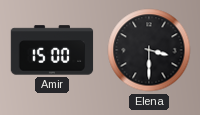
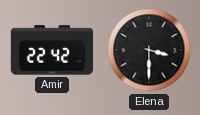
Amir: 15:00 -> 22:42
